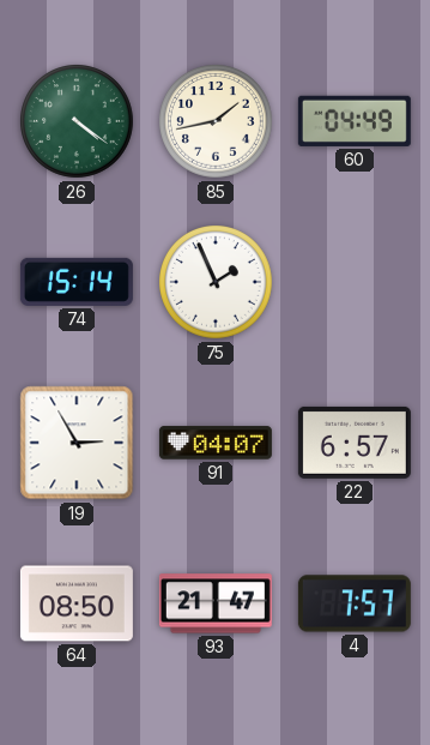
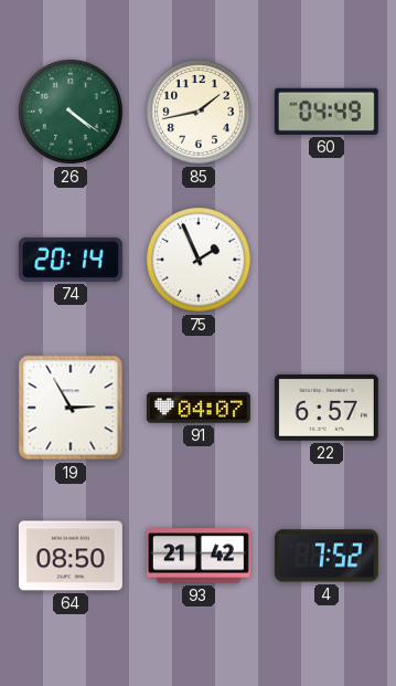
74: 15:14 -> 20:14
93: 21:47 -> 21:42
4: 7:57 -> 7:52
